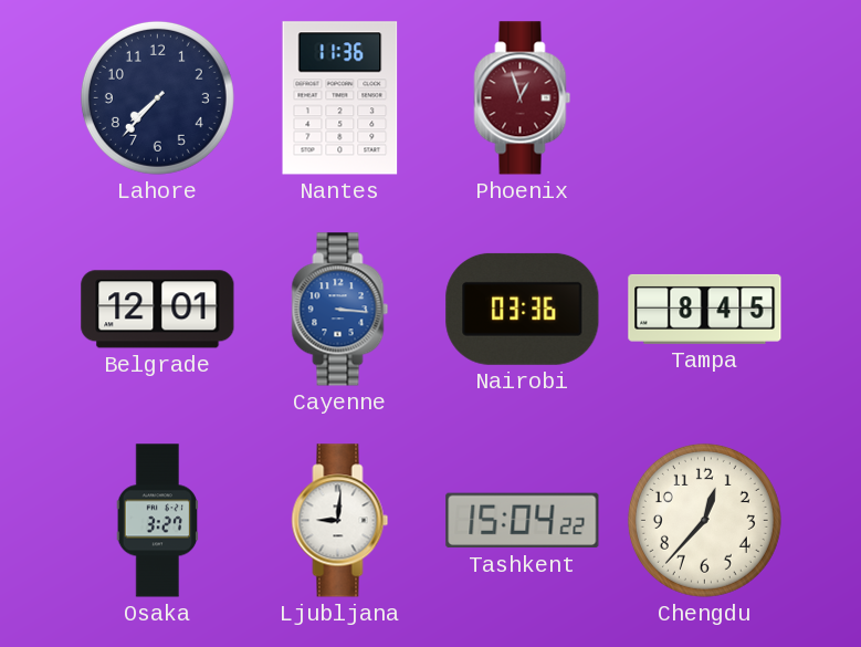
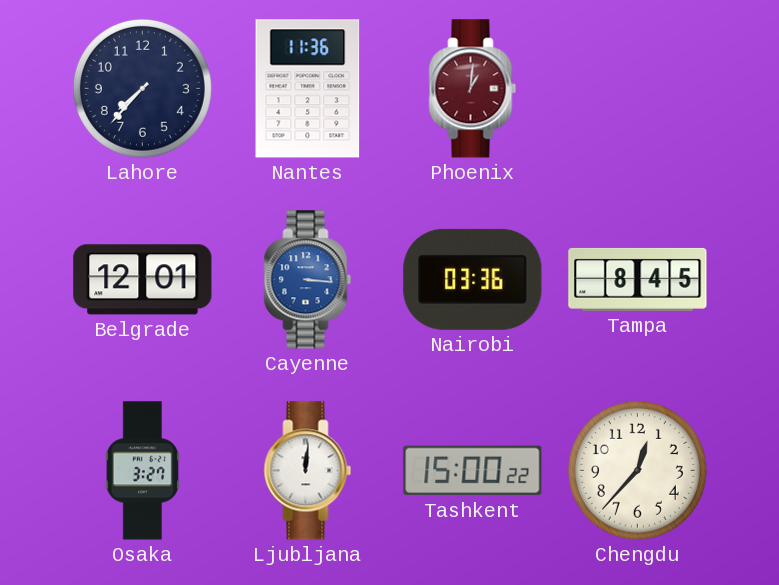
Phoenix: 12:57 -> 1:01
Ljubljana: 9:01 -> 12:01
Tashkent: 15:04 -> 15:00
